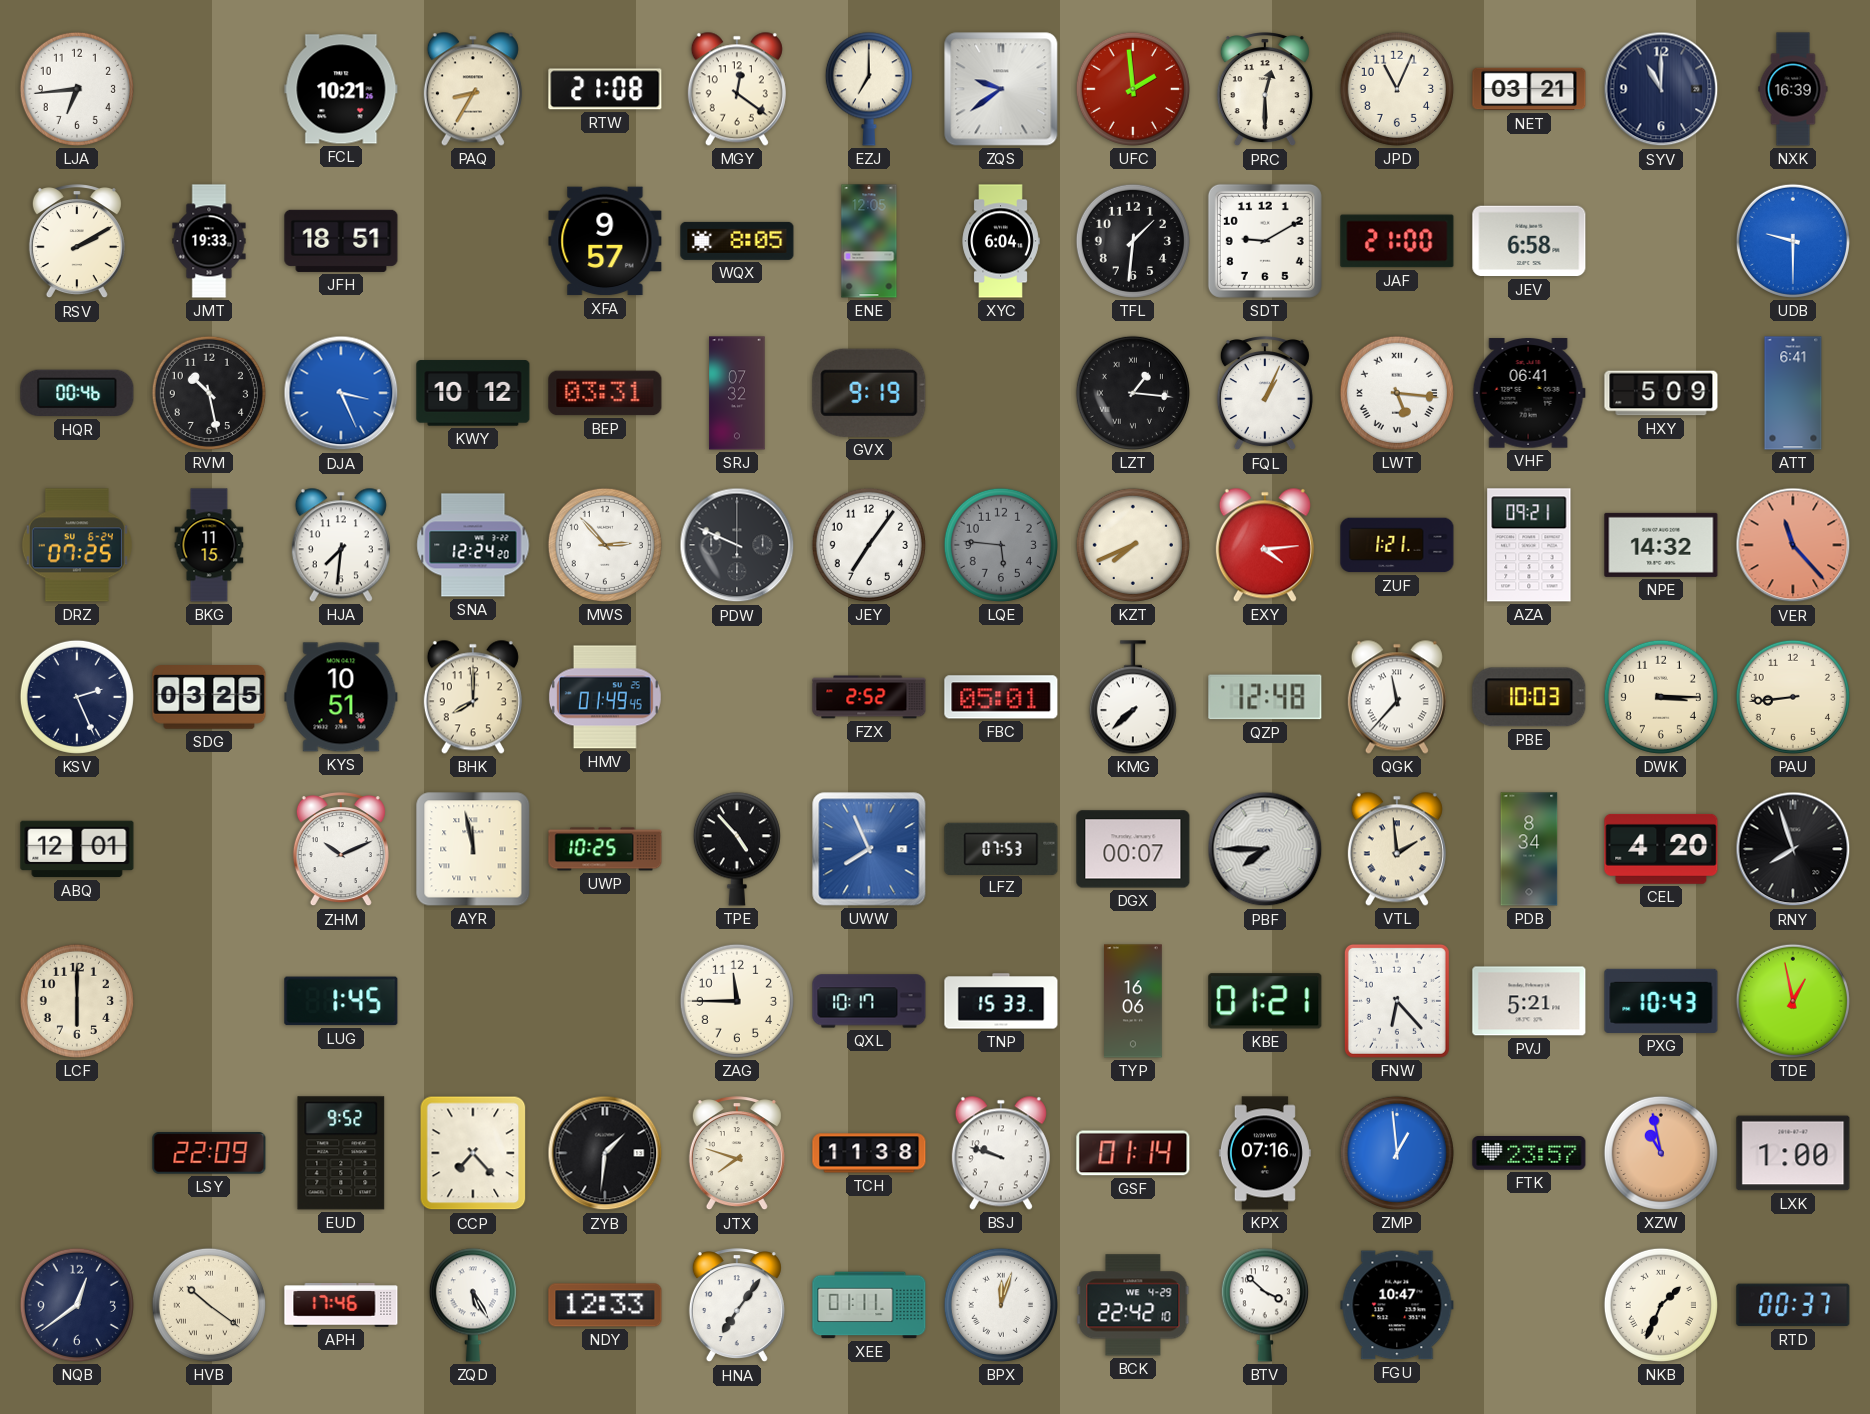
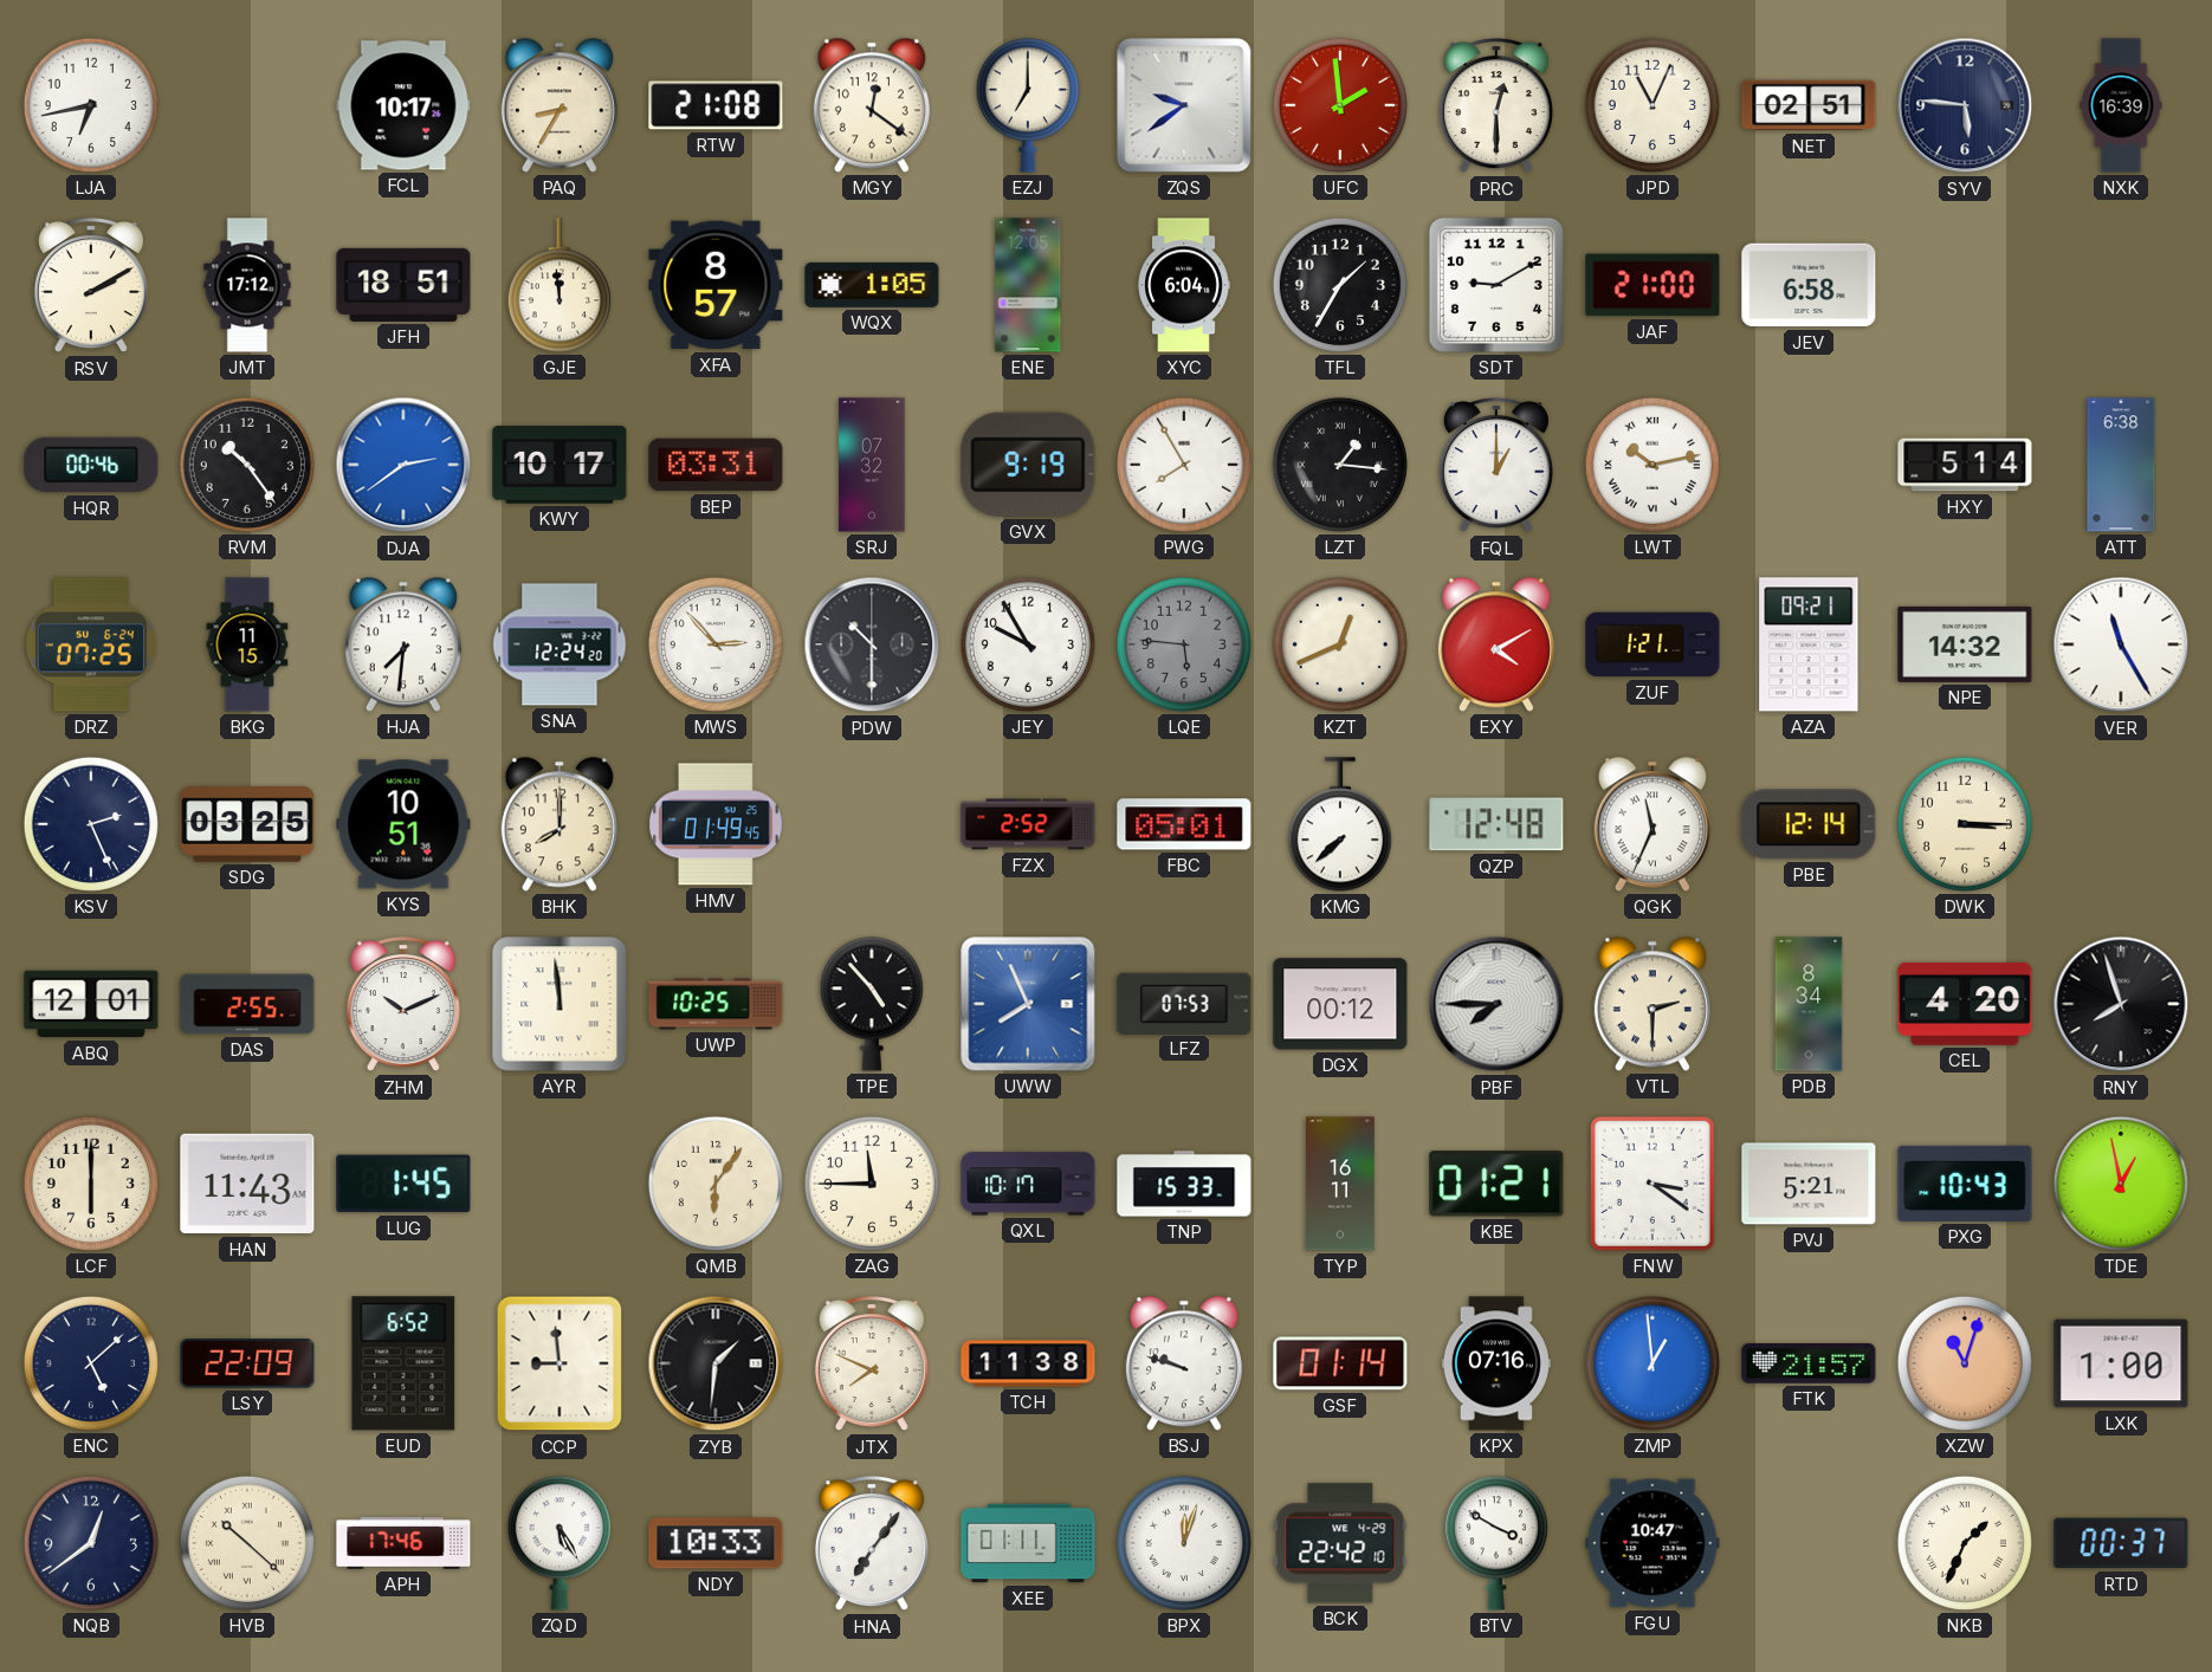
LJA: 6:44 -> 6:43
FCL: 10:21 -> 10:17
NET: 03:21 -> 02:51
SYV: 11:00 -> 5:46
JMT: 19:33 -> 17:12
GJE: none -> 11:59
XFA: 9:57 -> 8:57
WQX: 8:05 -> 1:05
TFL: 1:31 -> 1:35
UDB: 9:30 -> none
RVM: 10:28 -> 10:24
DJA: 3:26 -> 2:39
KWY: 10:12 -> 10:17
PWG: none -> 7:55
FQL: 1:04 -> 1:00
LWT: 5:16 -> 10:13
VHF: 06:41 -> none
HXY: 5:09 -> 5:14
ATT: 6:41 -> 6:38
PDW: 9:49 -> 10:30
JEY: 7:06 -> 9:55
KZT: 7:41 -> 12:41
EXY: 4:14 -> 4:10
VER: 11:23 -> 11:25
VER dial: salmon -> white
QGK: 11:37 -> 11:34
PBE: 10:03 -> 12:14
PAU: 8:44 -> none
DAS: none -> 2:55
AYR: 11:58 -> 11:59
DGX: 00:07 -> 00:12
VTL: 1:59 -> 2:30
HAN: none -> 11:43
QMB: none -> 6:06
TYP: 16:06 -> 16:11
FNW: 6:23 -> 3:21
ENC: none -> 5:08
EUD: 9:52 -> 6:52
CCP: 7:23 -> 8:59
JTX: 7:48 -> 7:49
FTK: 23:57 -> 21:57
XZW: 10:58 -> 11:03
HVB: 10:21 -> 10:22
NDY: 12:33 -> 10:33
BTV: 3:52 -> 3:50
